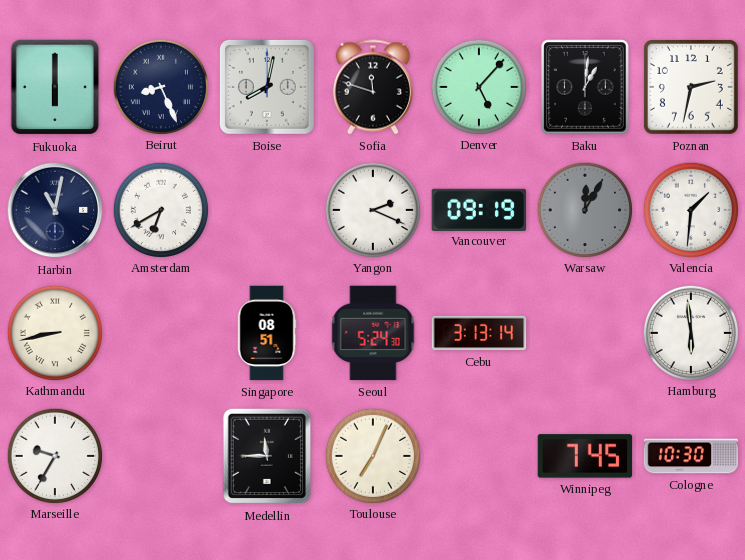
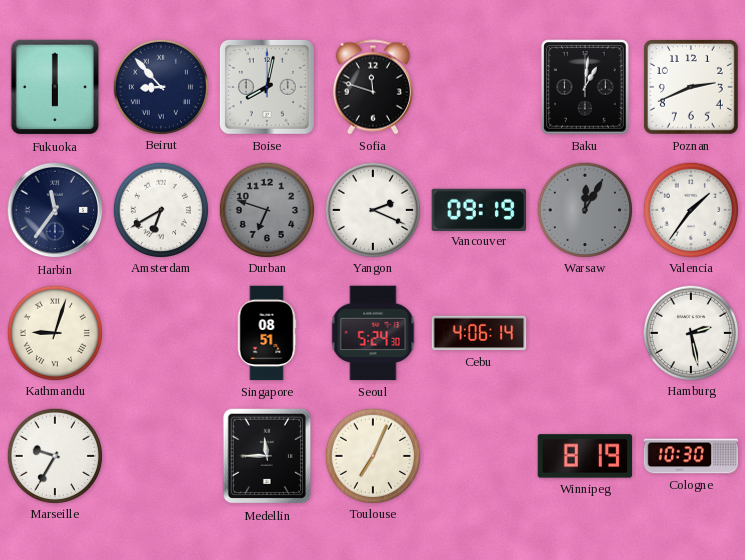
Beirut: 8:26 -> 8:53
Denver: 5:07 -> none
Poznan: 2:32 -> 2:41
Harbin: 11:02 -> 11:36
Durban: none -> 6:48
Valencia: 1:31 -> 1:36
Kathmandu: 8:43 -> 9:03
Cebu: 3:13 -> 4:06
Hamburg: 5:59 -> 2:28
Winnipeg: 7:45 -> 8:19
